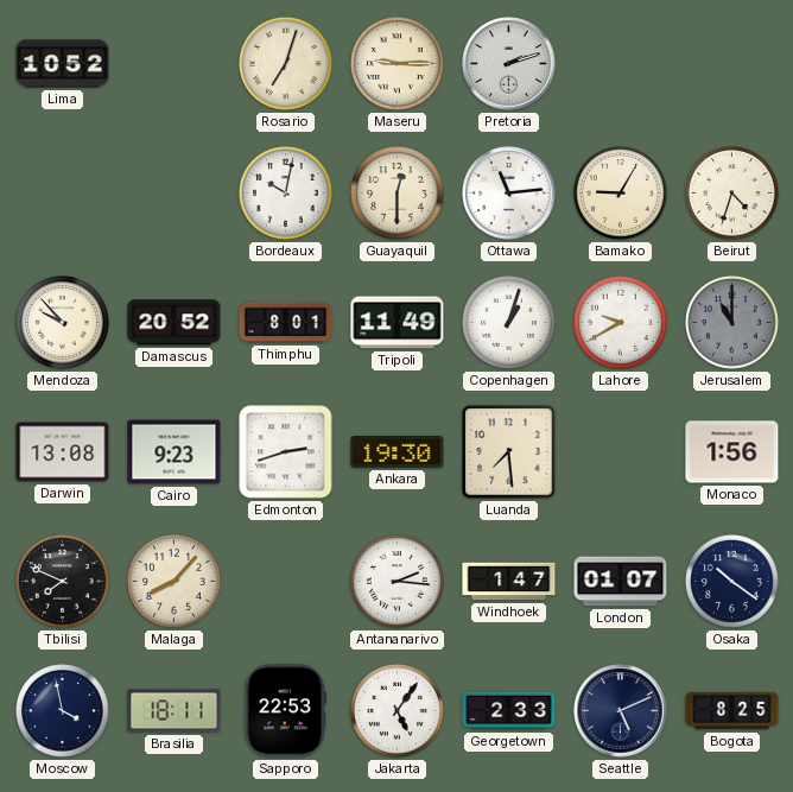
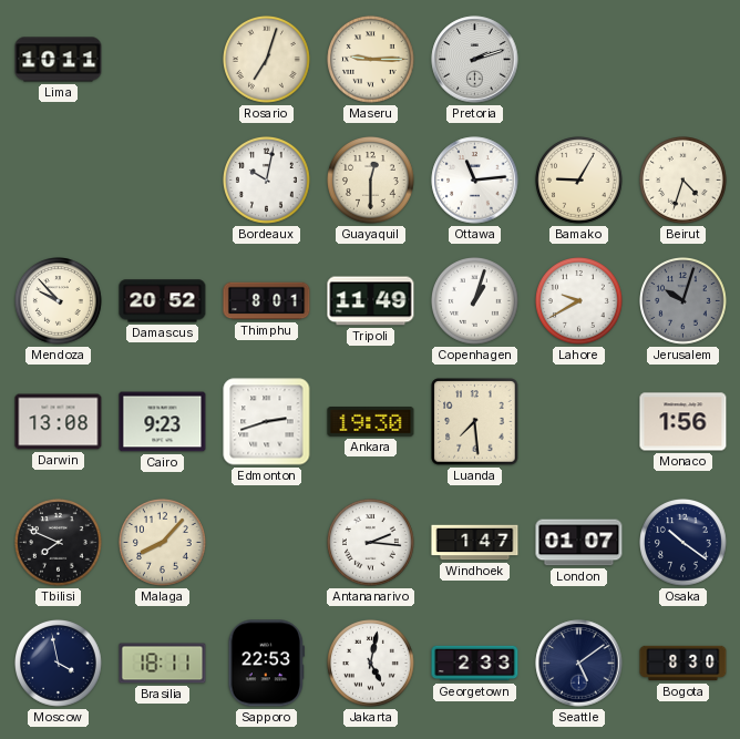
Lima: 10:52 -> 10:11
Jerusalem: 11:00 -> 10:03
Jakarta: 5:06 -> 5:02
Seattle: 5:11 -> 5:09
Bogota: 8:25 -> 8:30
